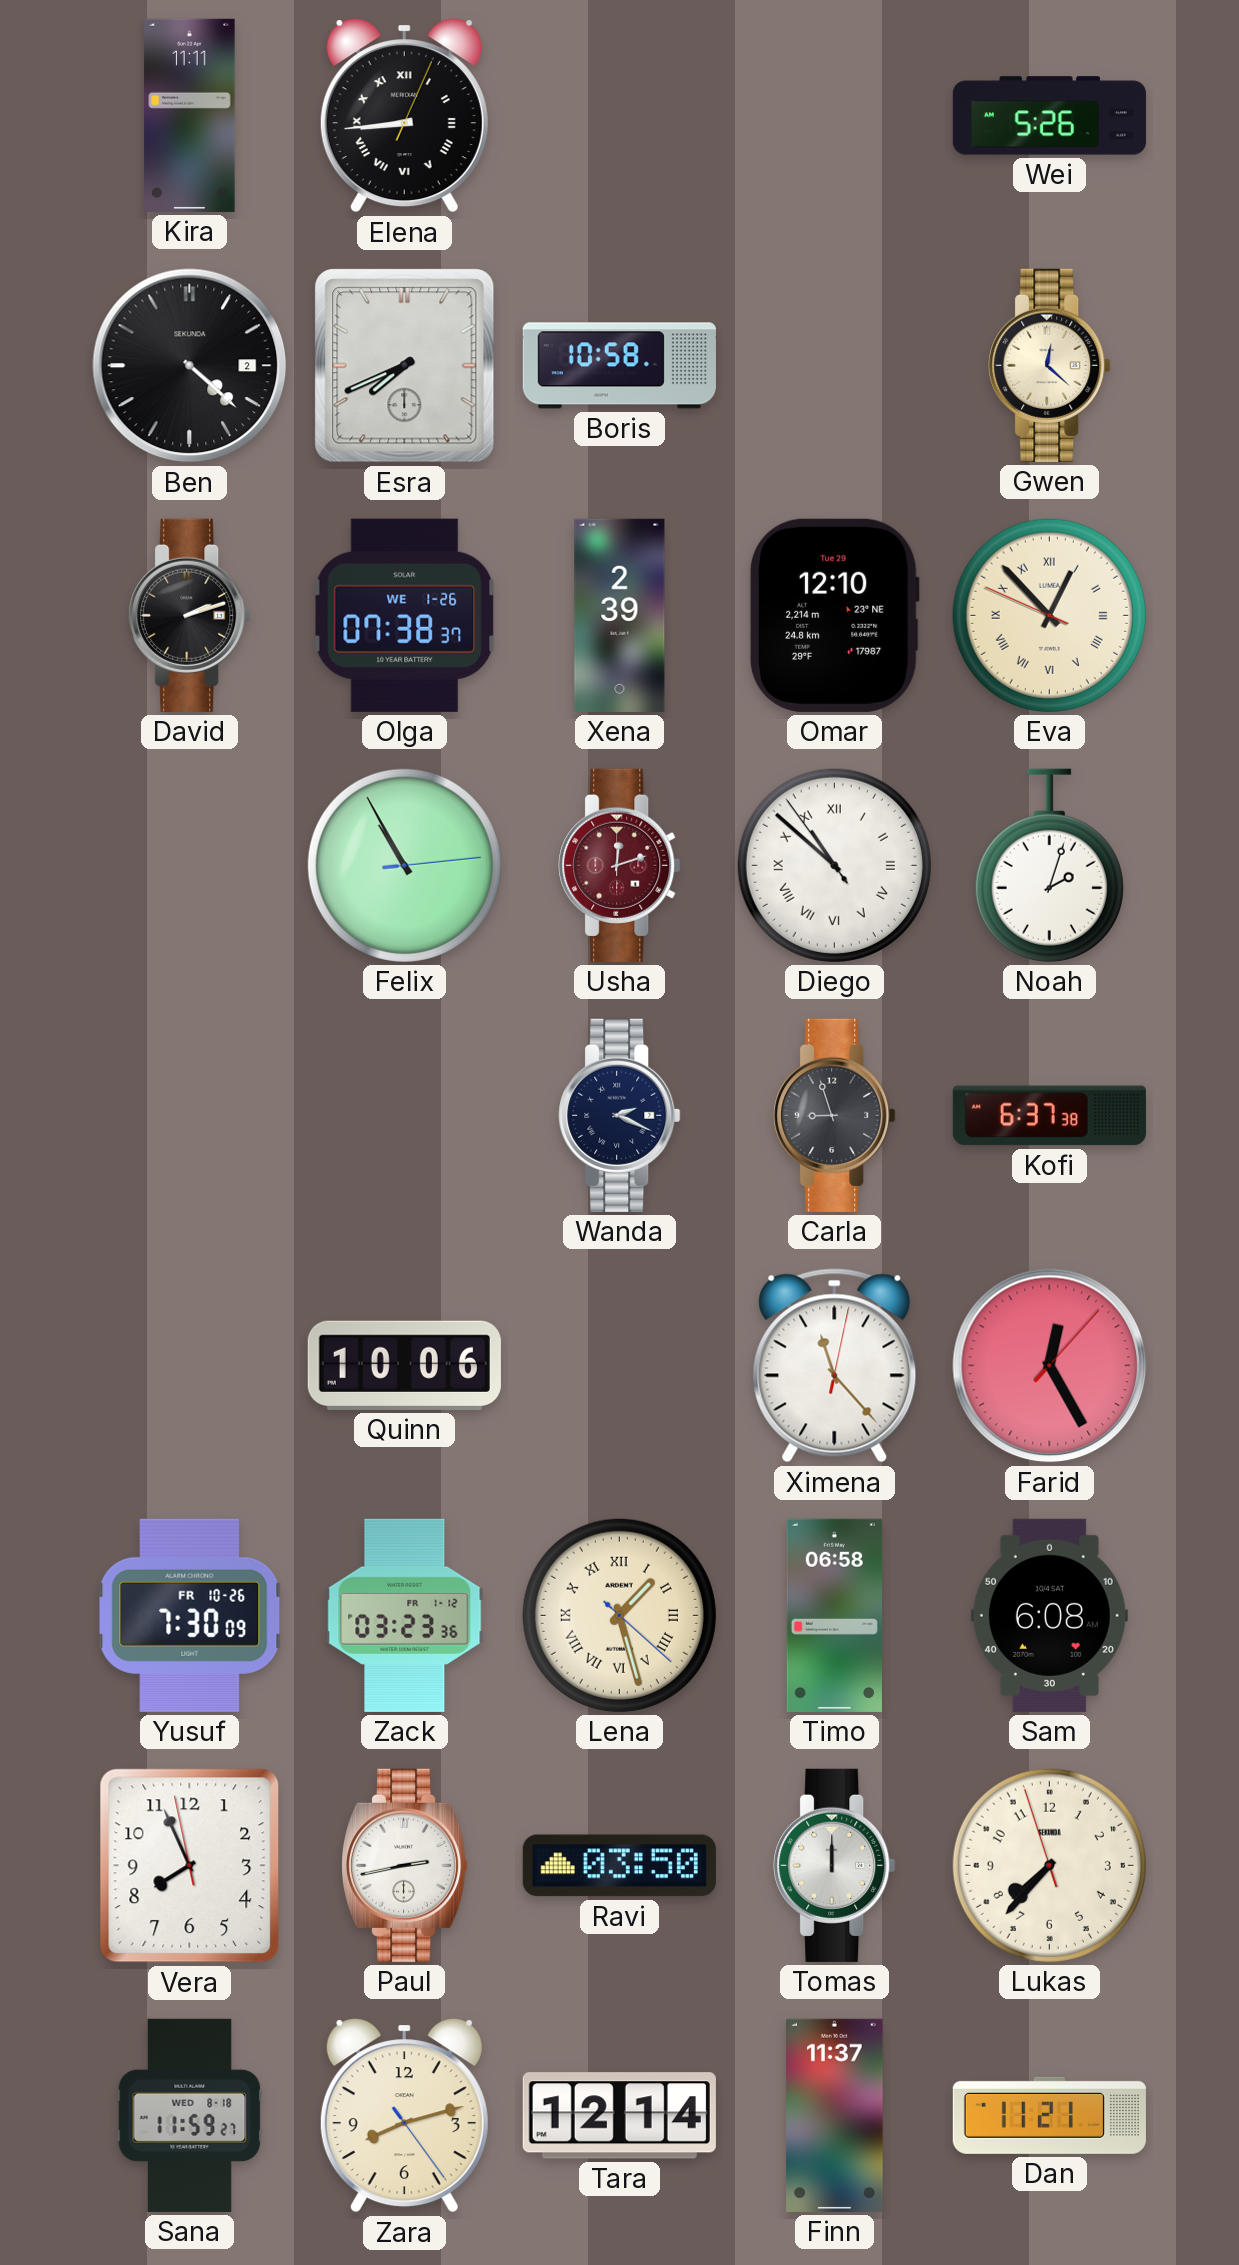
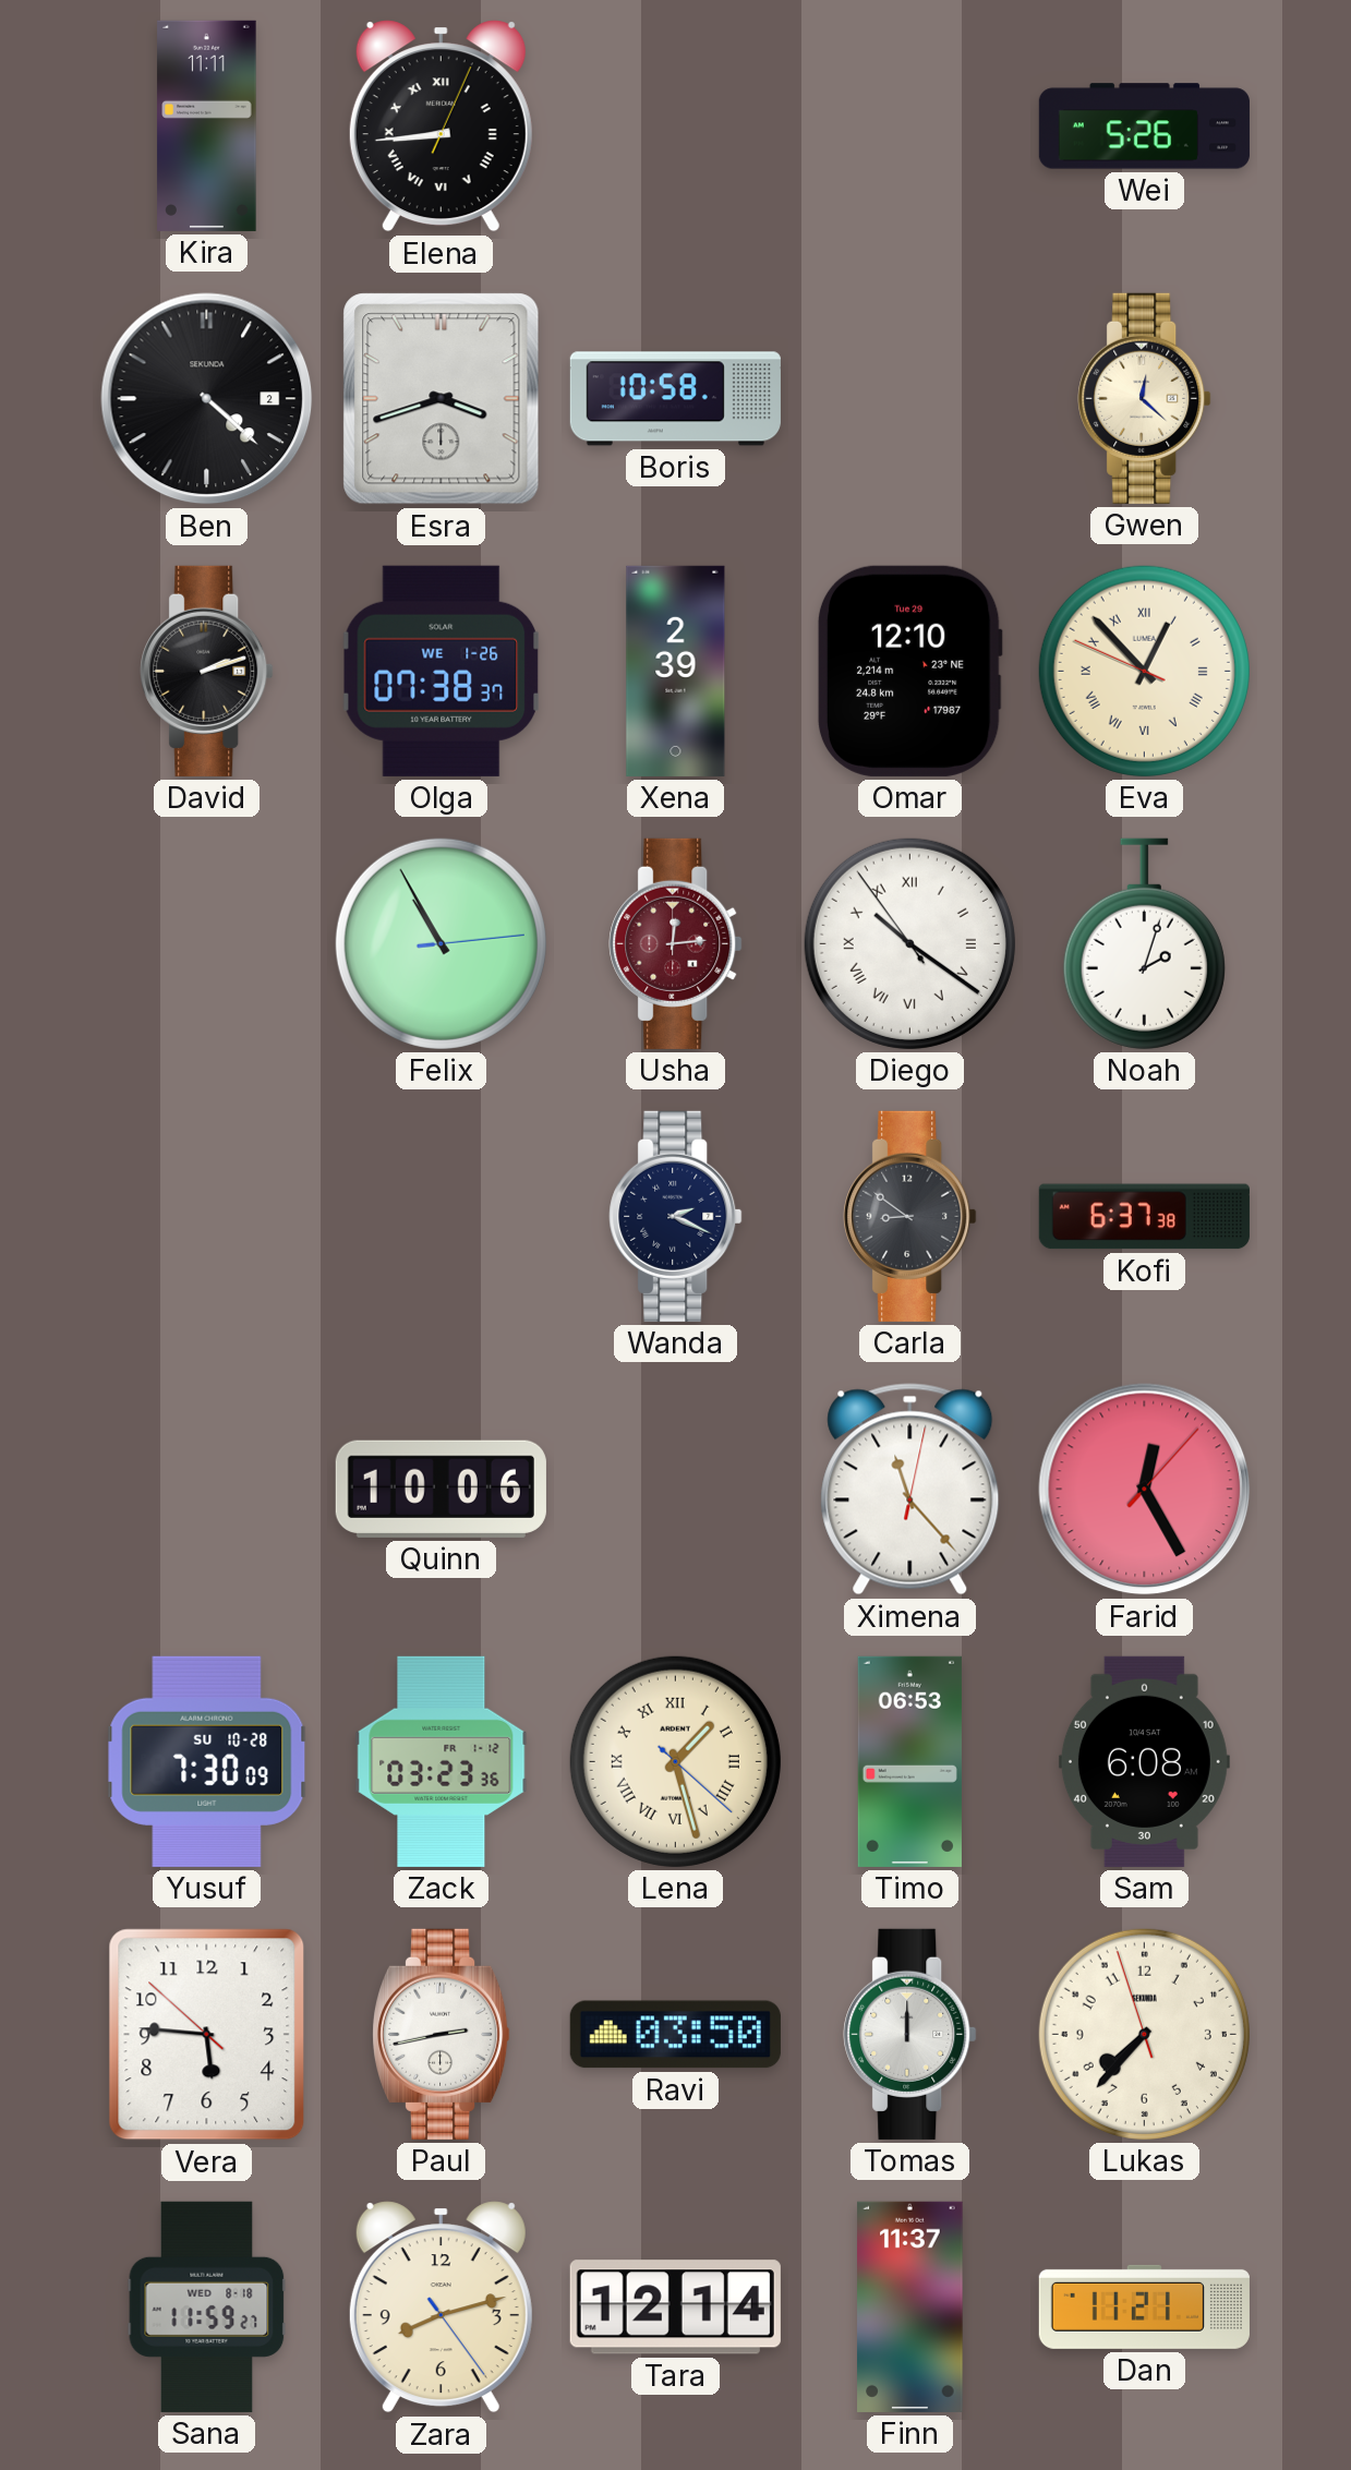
Esra: 7:41 -> 3:42
Usha: 12:12 -> 12:14
Diego: 10:51 -> 10:20
Carla: 8:57 -> 8:51
Yusuf date: FR 10-26 -> SU 10-28
Timo: 06:58 -> 06:53
Vera: 7:55 -> 5:45
